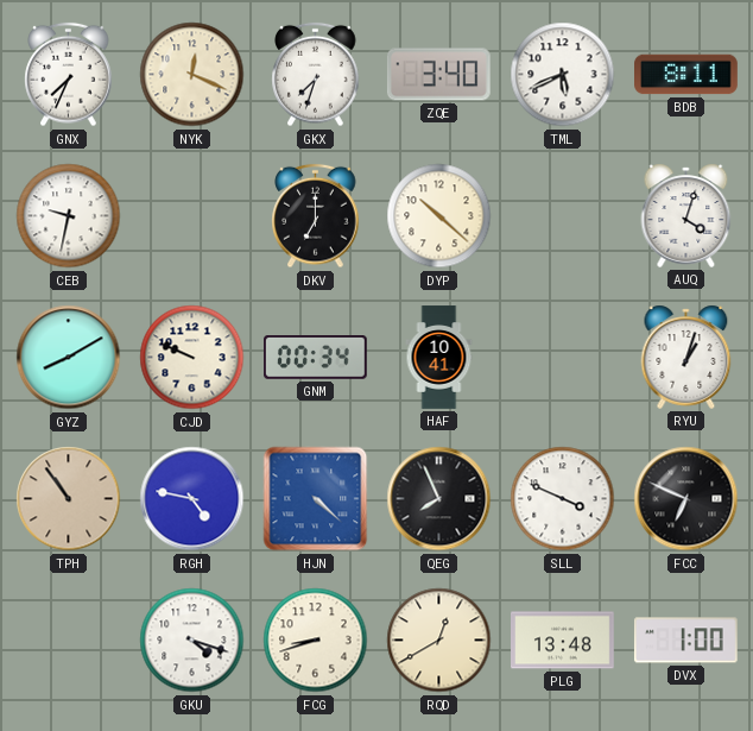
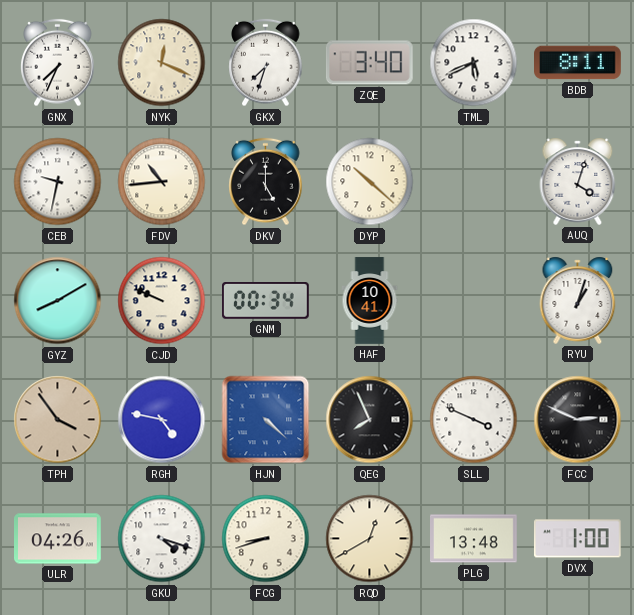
FDV: none -> 10:44
DKV: 7:00 -> 5:00
TPH: 10:54 -> 3:54
FCC: 6:49 -> 2:49
ULR: none -> 04:26
